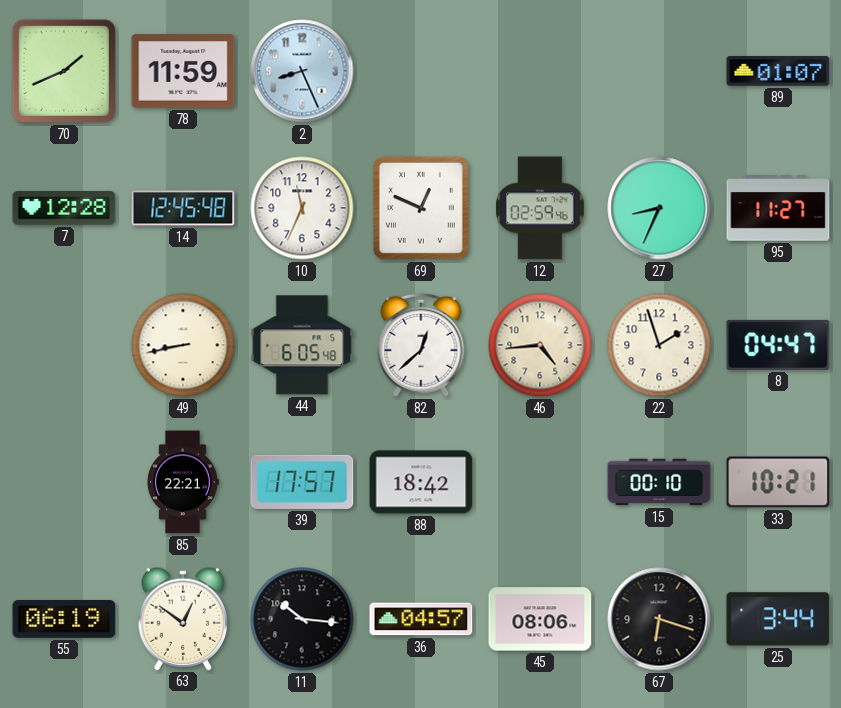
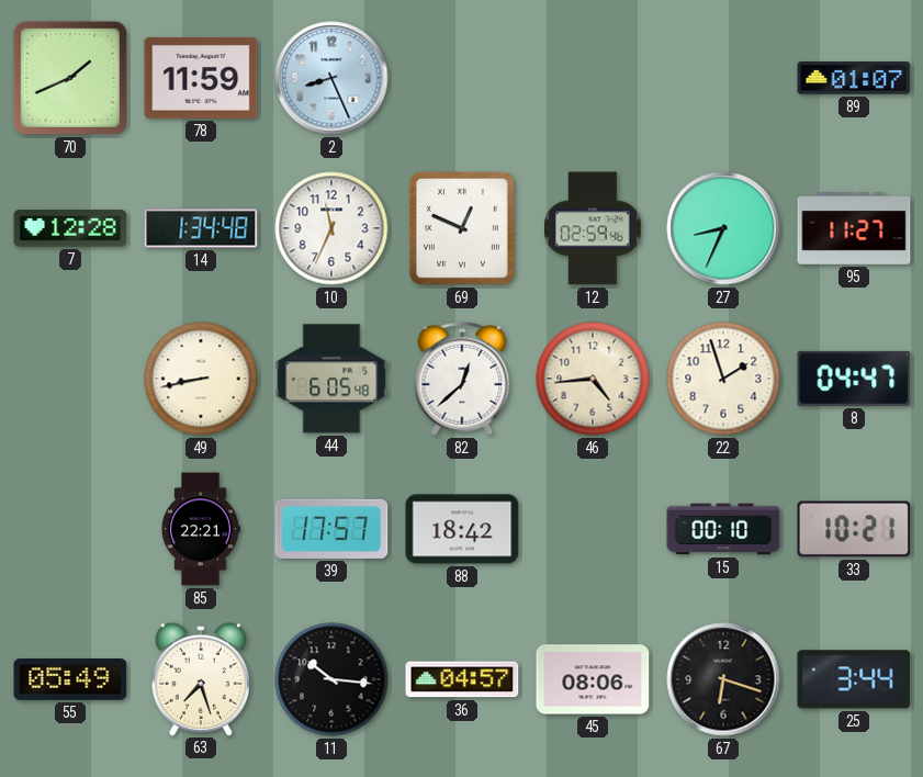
14: 12:45 -> 1:34
55: 06:19 -> 05:49
63: 12:51 -> 7:27
